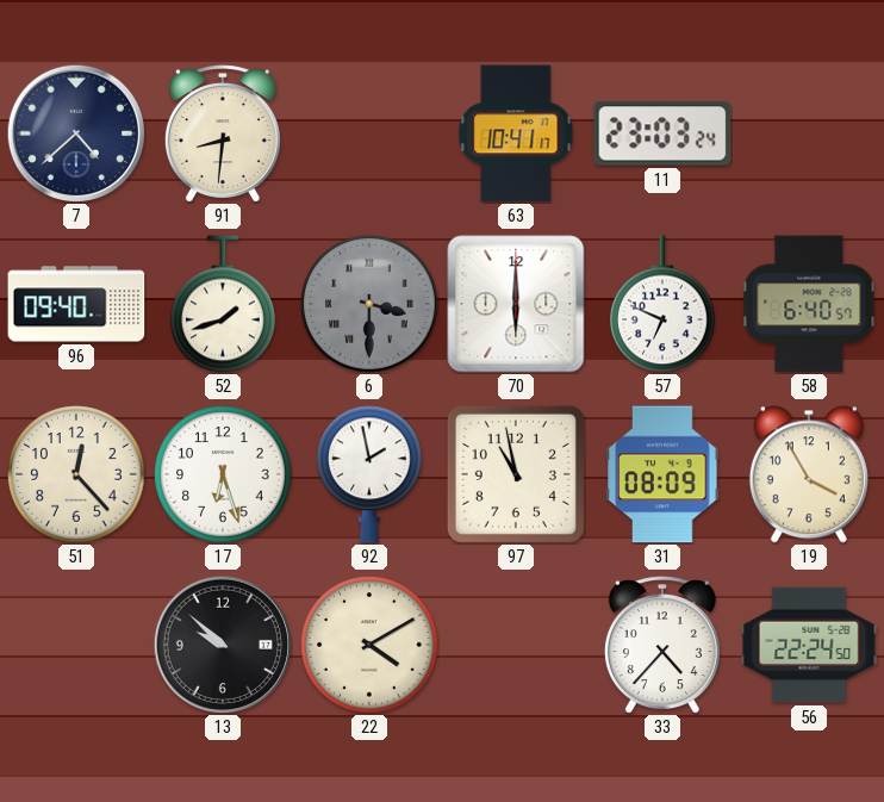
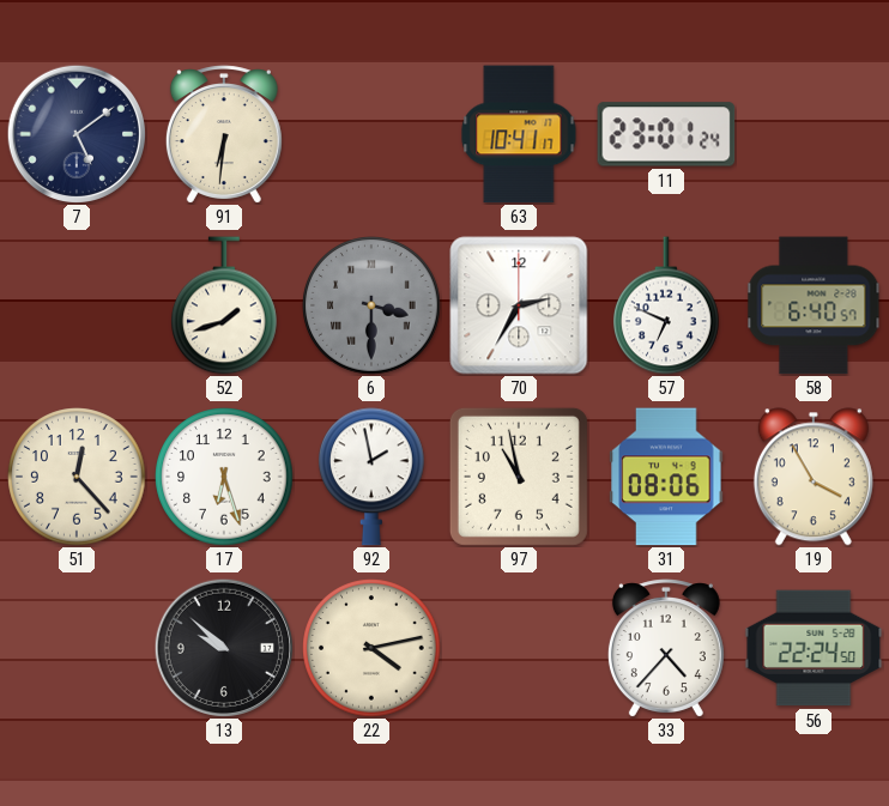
7: 4:38 -> 5:09
91: 8:31 -> 6:31
11: 23:03 -> 23:01
96: 09:40 -> none
70: 6:00 -> 2:35
31: 08:09 -> 08:06
22: 4:10 -> 4:13
